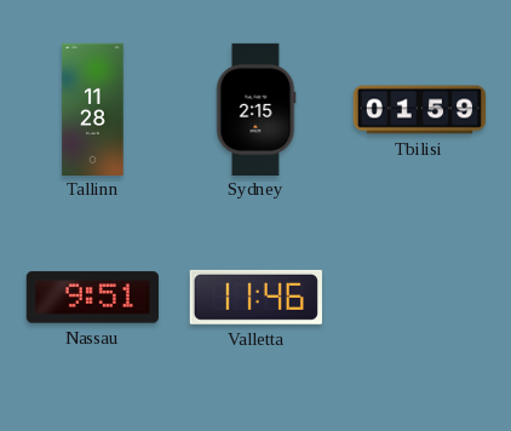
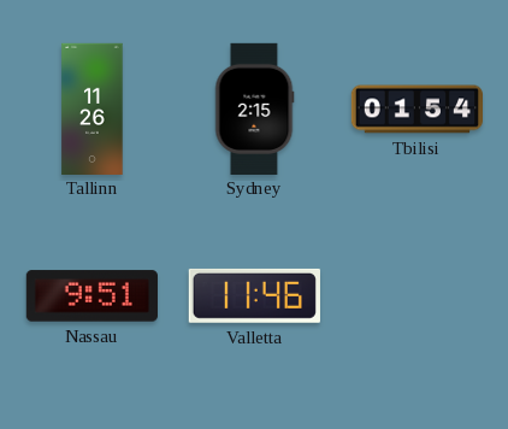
Tallinn: 11:28 -> 11:26
Tbilisi: 01:59 -> 01:54
